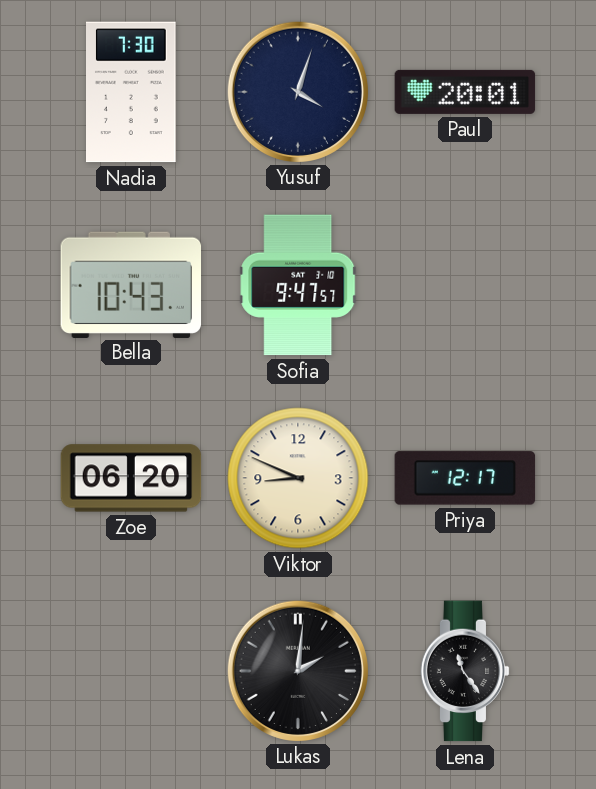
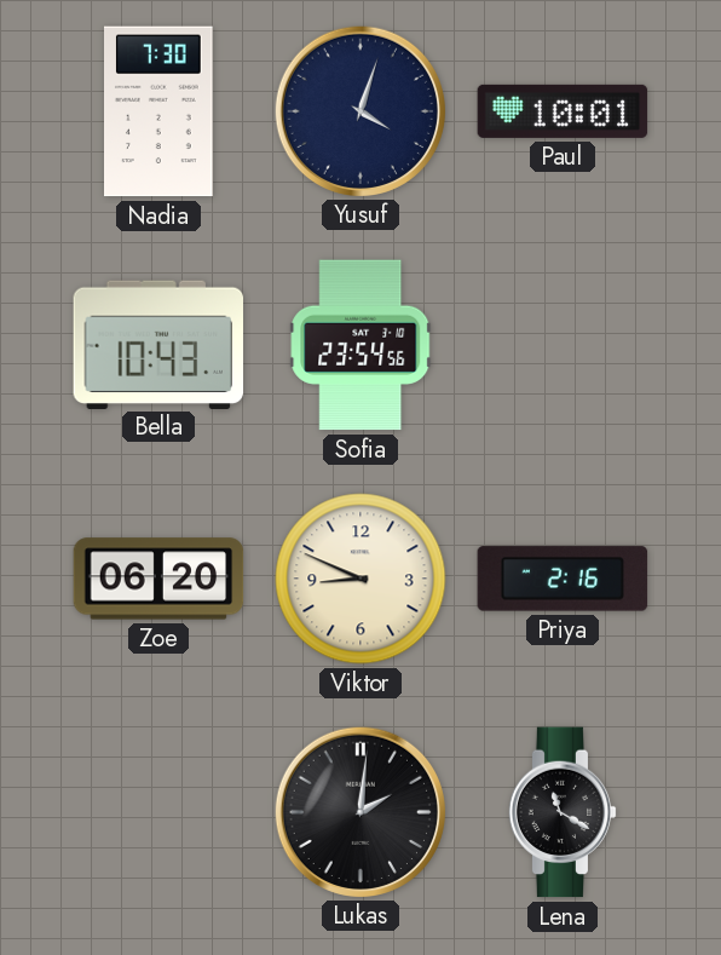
Paul: 20:01 -> 10:01
Sofia: 9:47 -> 23:54
Priya: 12:17 -> 2:16
Lena: 11:24 -> 11:20
